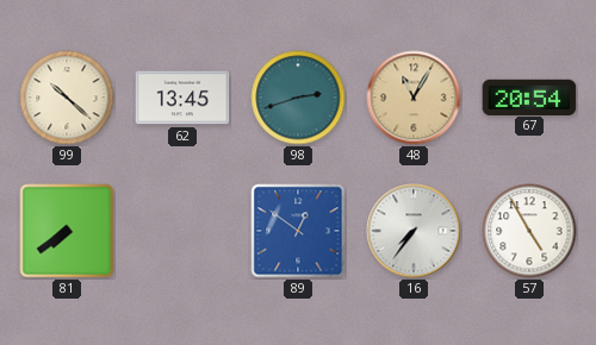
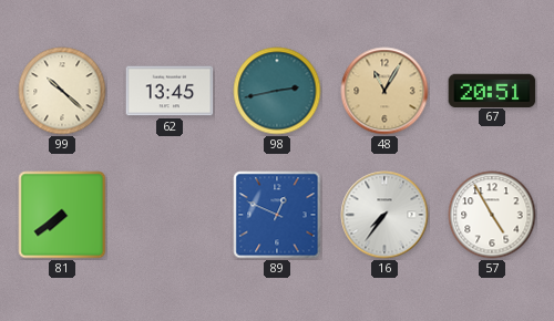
98: 2:42 -> 2:43
67: 20:54 -> 20:51
89: 12:51 -> 12:49
